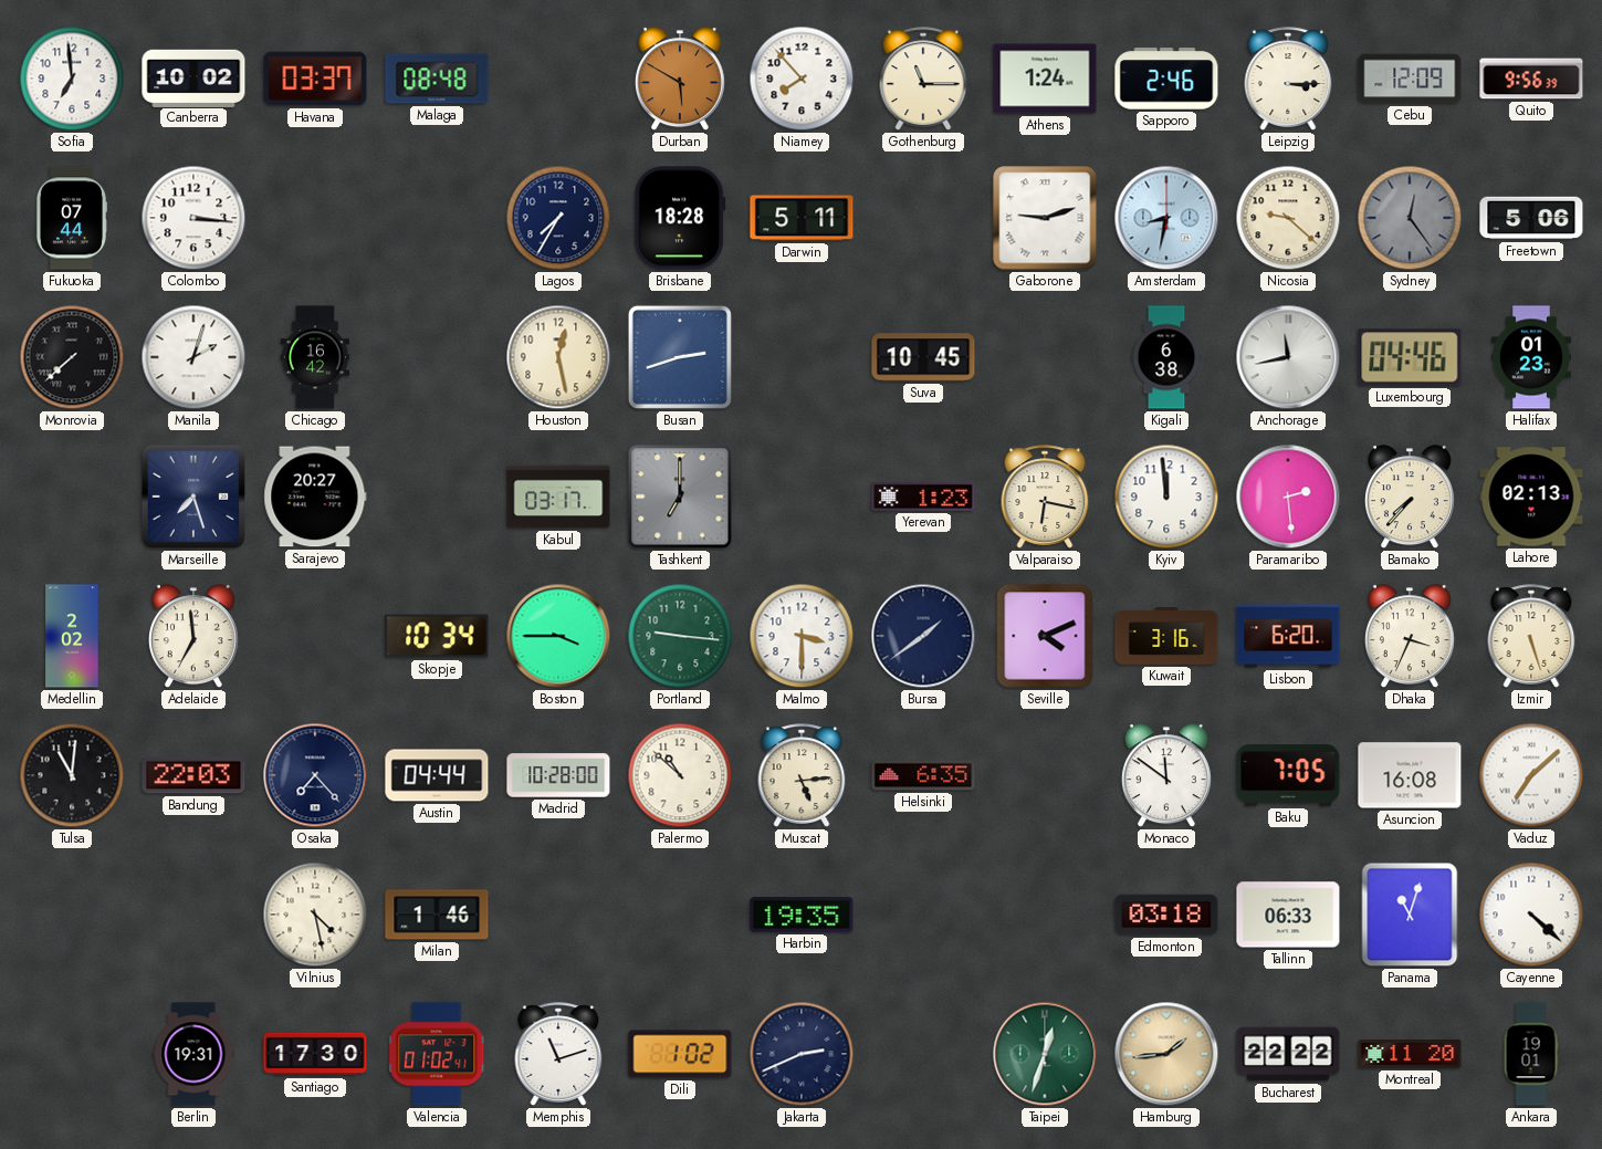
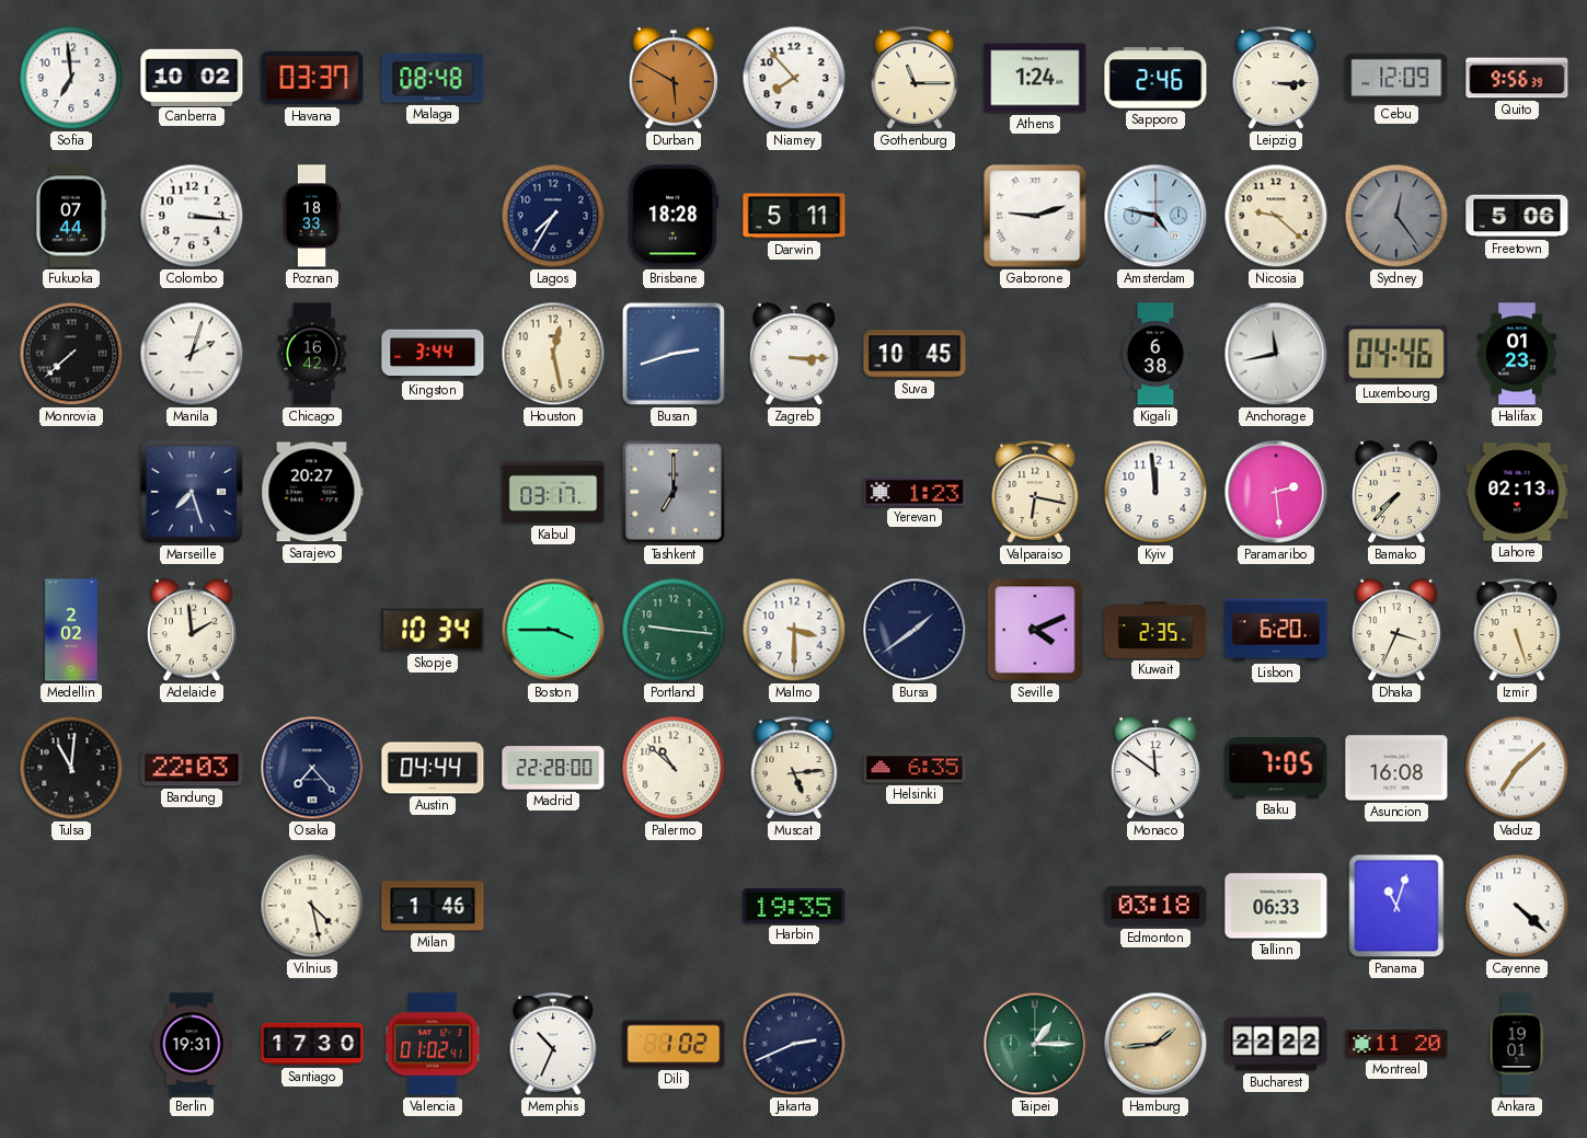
Poznan: none -> 18:33
Amsterdam: 8:32 -> 4:47
Kingston: none -> 3:44
Zagreb: none -> 3:15
Adelaide: 6:59 -> 1:59
Kuwait: 3:16 -> 2:35
Madrid: 10:28 -> 22:28
Memphis: 11:12 -> 10:34
Taipei: 12:33 -> 1:15
